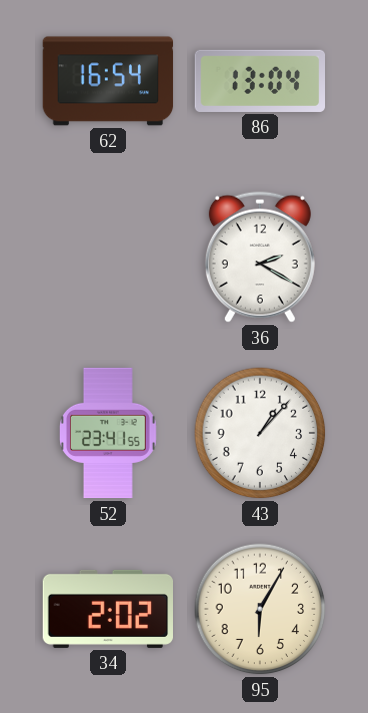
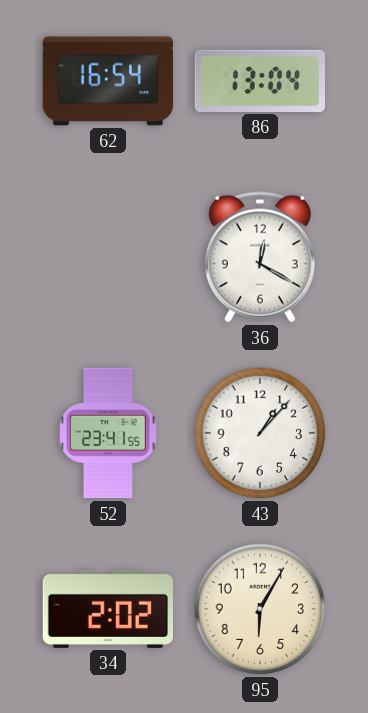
36: 2:20 -> 12:20
